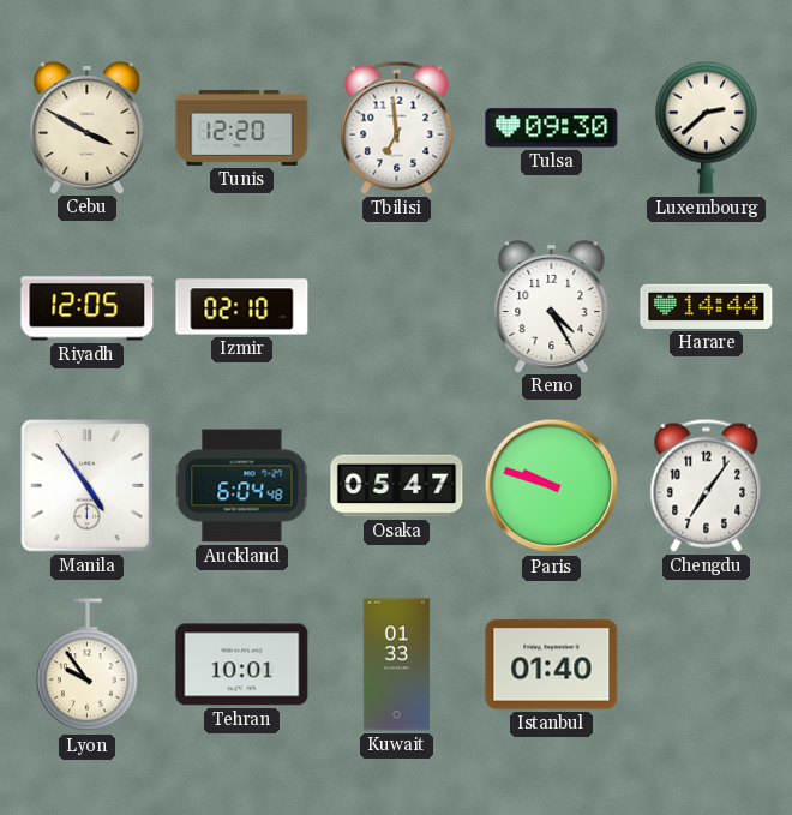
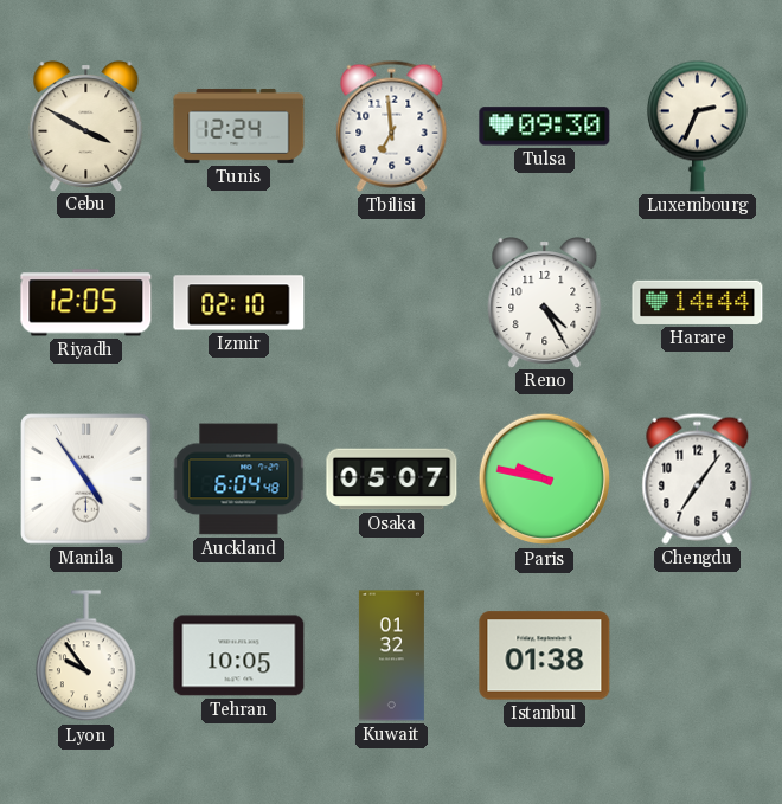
Tunis: 12:20 -> 12:24
Luxembourg: 2:38 -> 2:34
Osaka: 05:47 -> 05:07
Paris: 9:48 -> 9:47
Tehran: 10:01 -> 10:05
Kuwait: 01:33 -> 01:32
Istanbul: 01:40 -> 01:38
